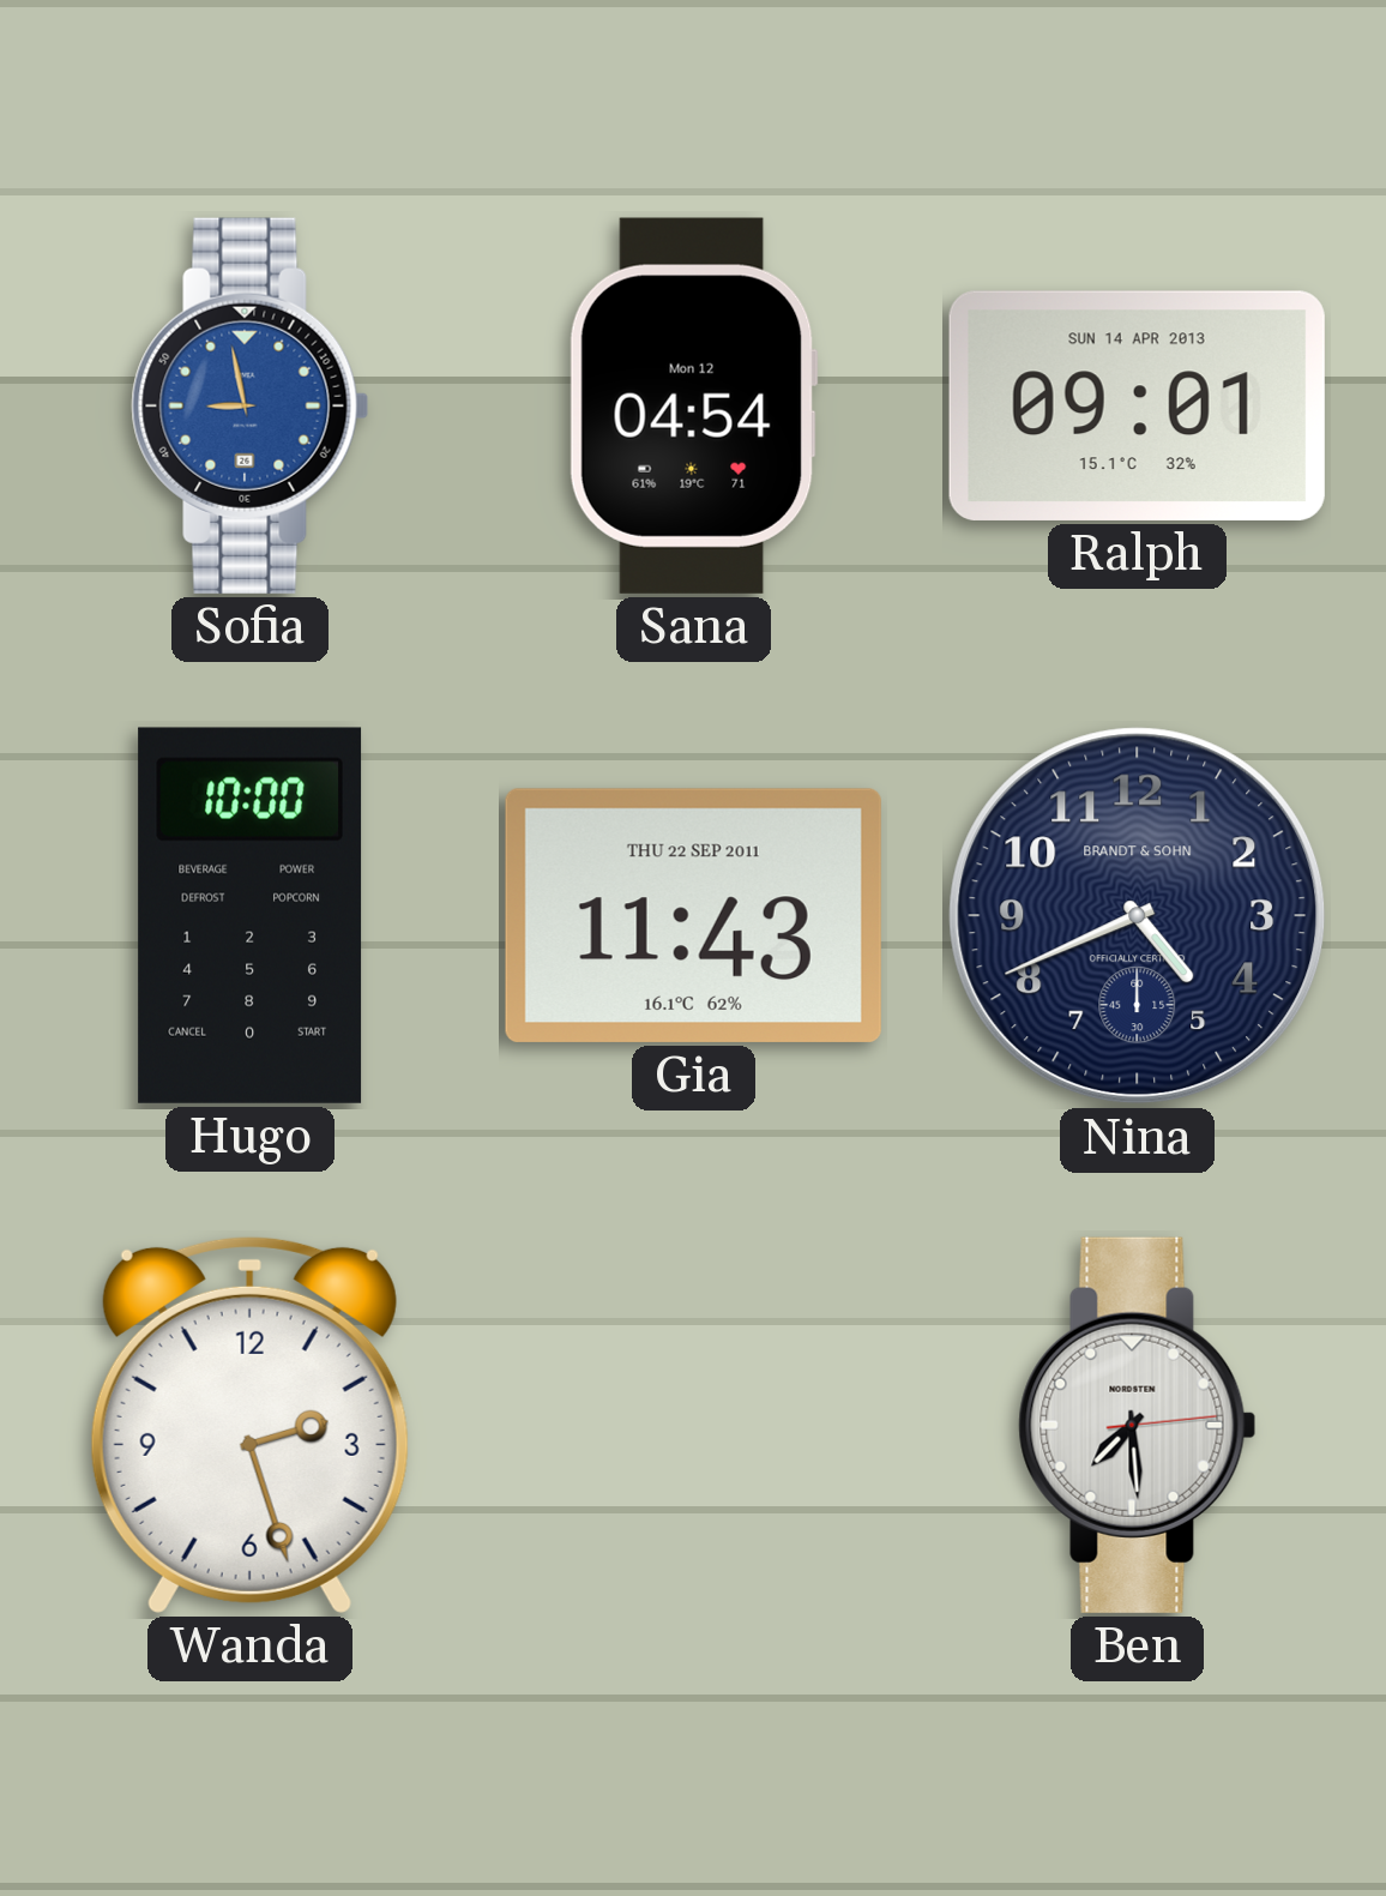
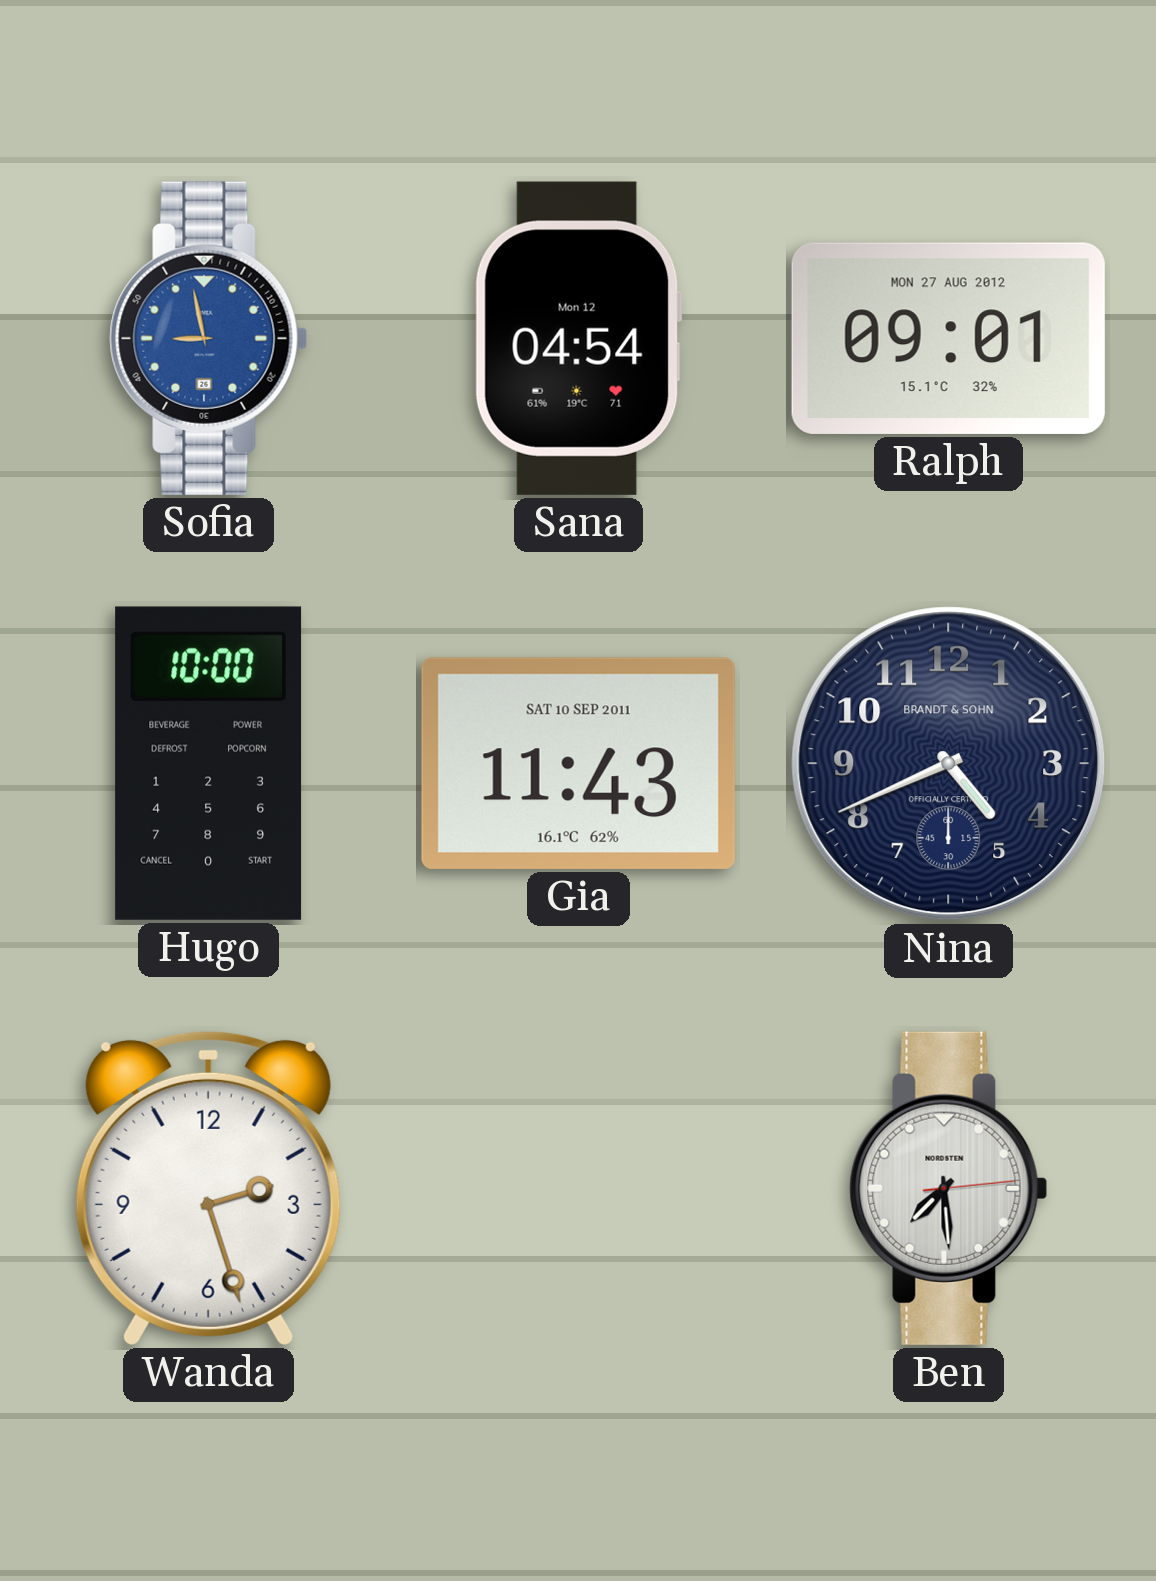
Ralph date: SUN 14 APR 2013 -> MON 27 AUG 2012
Gia date: THU 22 SEP 2011 -> SAT 10 SEP 2011
